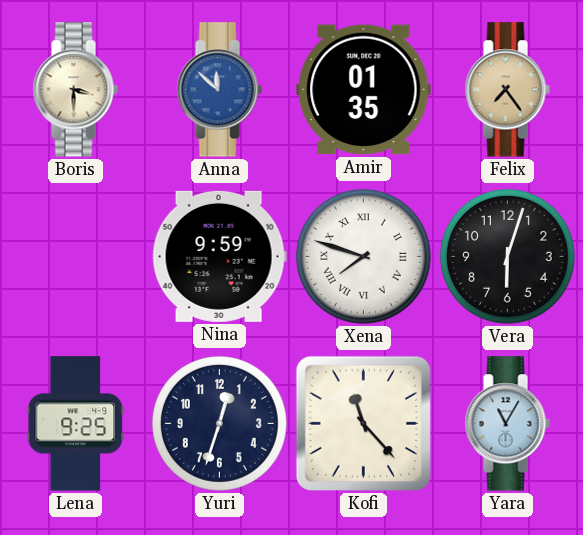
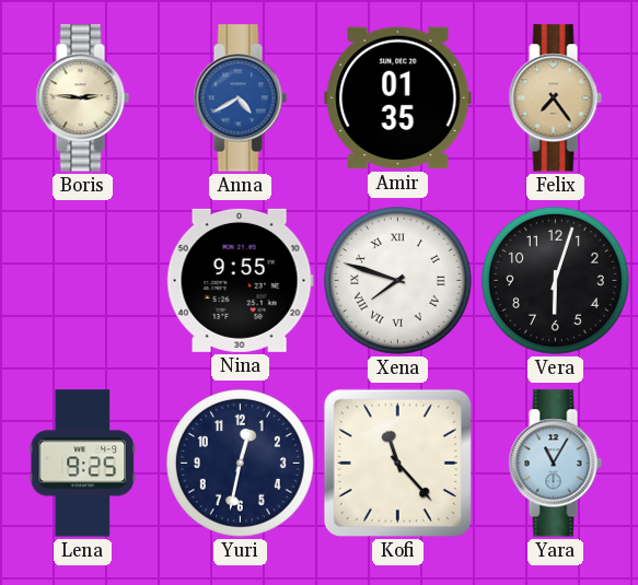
Boris: 3:30 -> 2:46
Anna: 11:52 -> 4:40
Nina: 9:59 -> 9:55
Yuri: 12:33 -> 12:32
